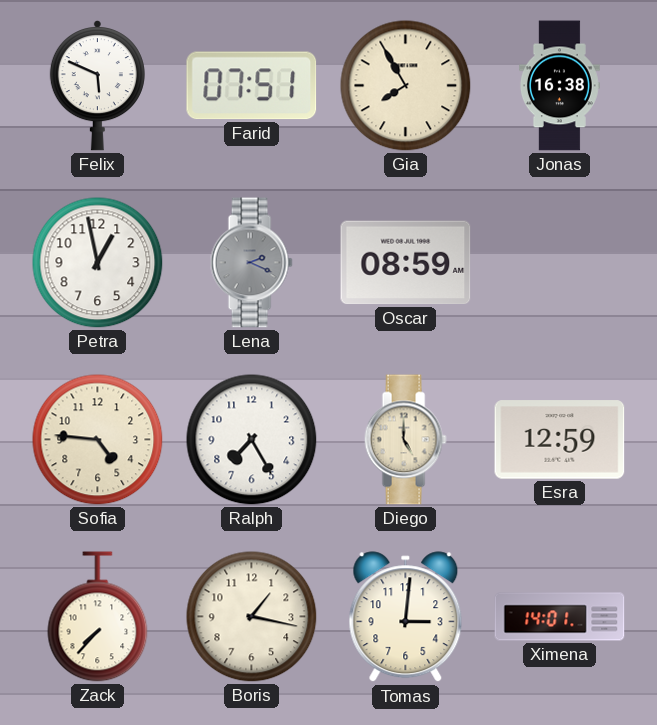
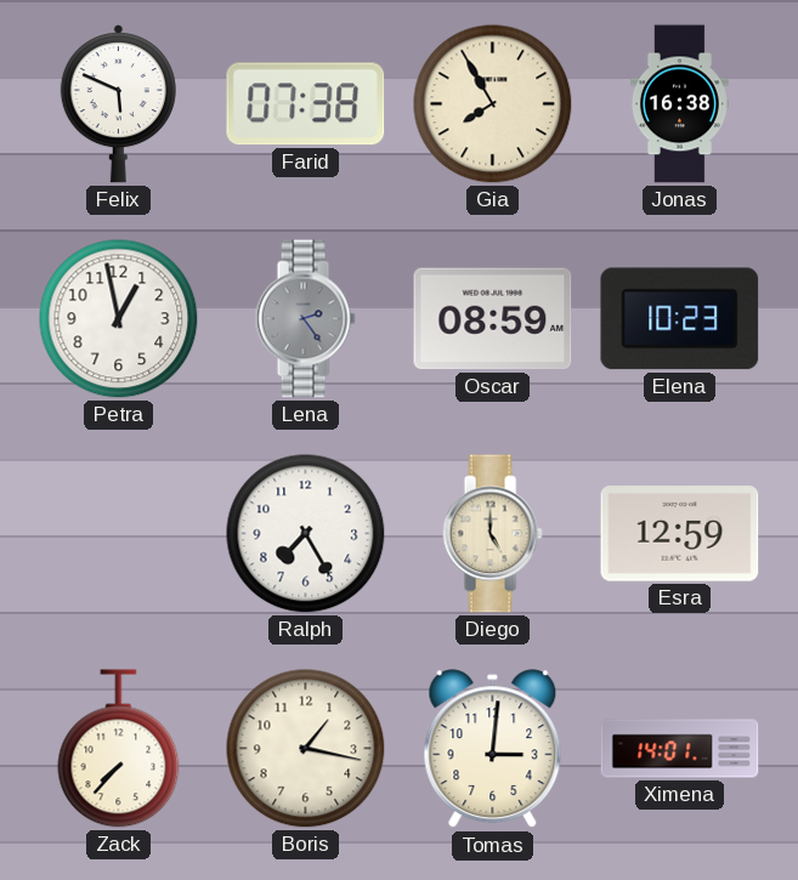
Farid: 07:51 -> 07:38
Lena: 2:19 -> 2:24
Elena: none -> 10:23
Sofia: 4:46 -> none
